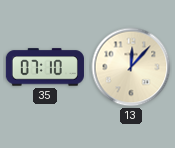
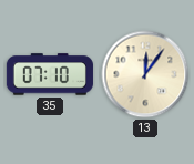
13: 12:07 -> 12:06
